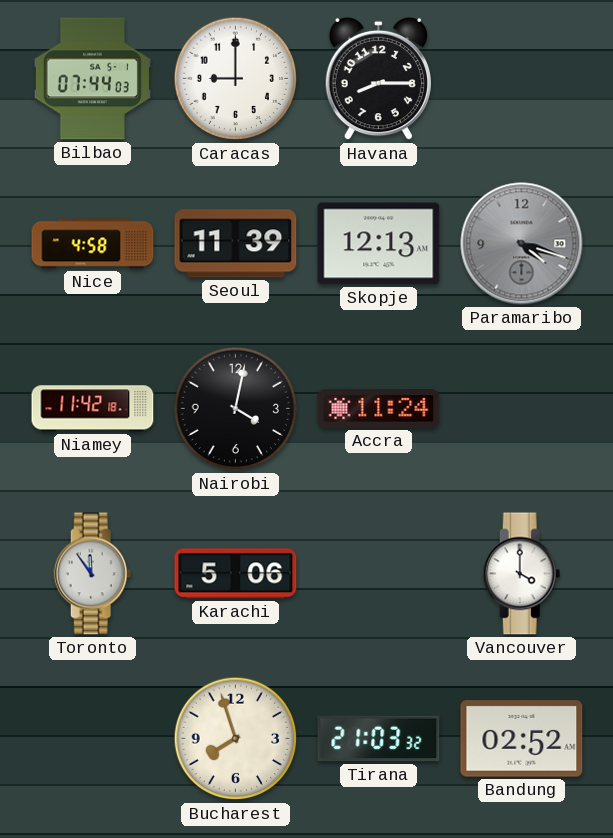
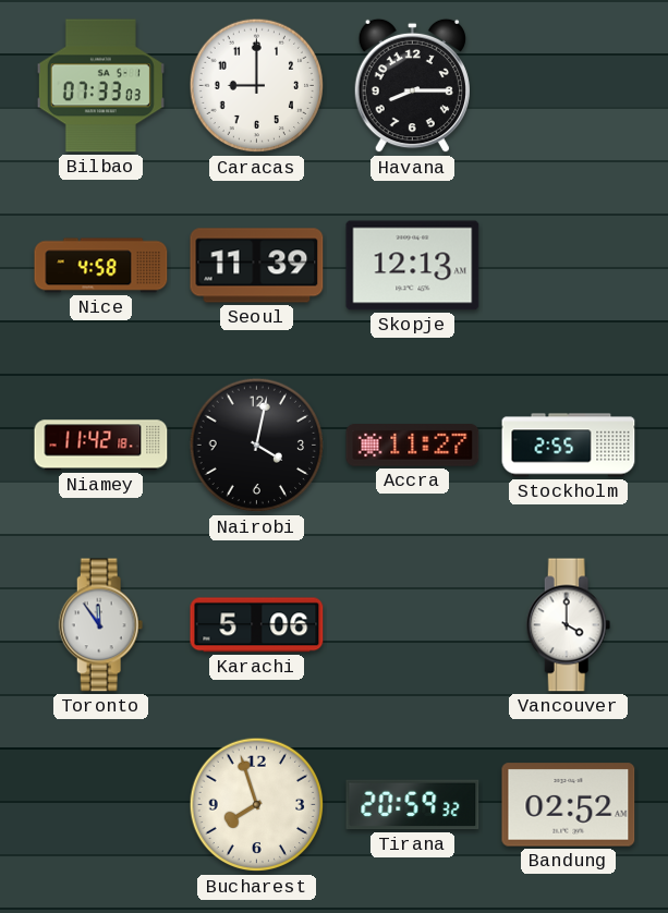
Bilbao: 07:44 -> 07:33
Paramaribo: 4:18 -> none
Accra: 11:24 -> 11:27
Stockholm: none -> 2:55
Tirana: 21:03 -> 20:59
